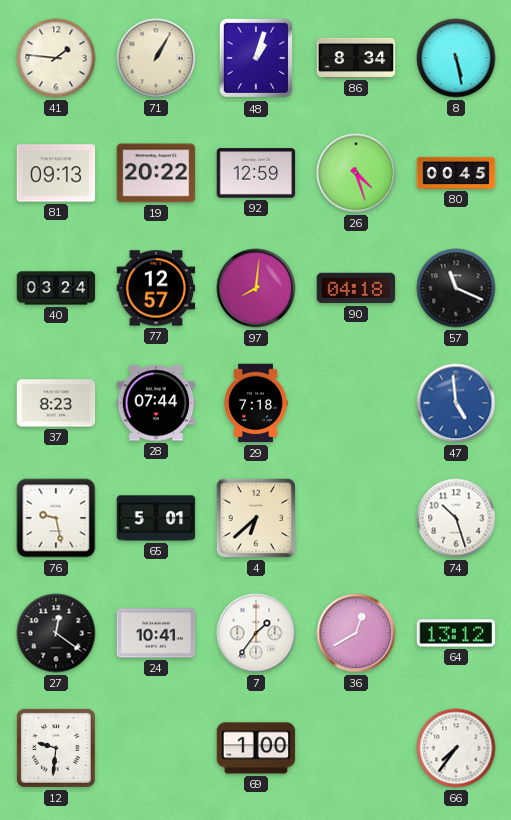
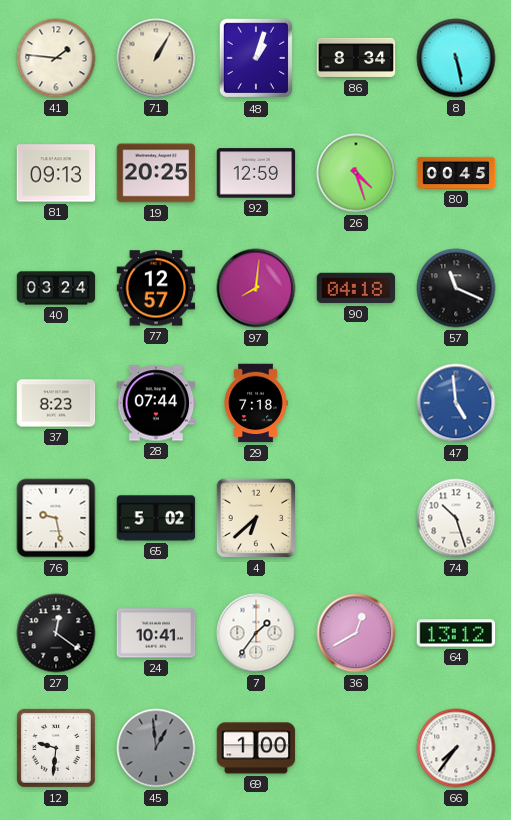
19: 20:22 -> 20:25
65: 5:01 -> 5:02
45: none -> 12:59
